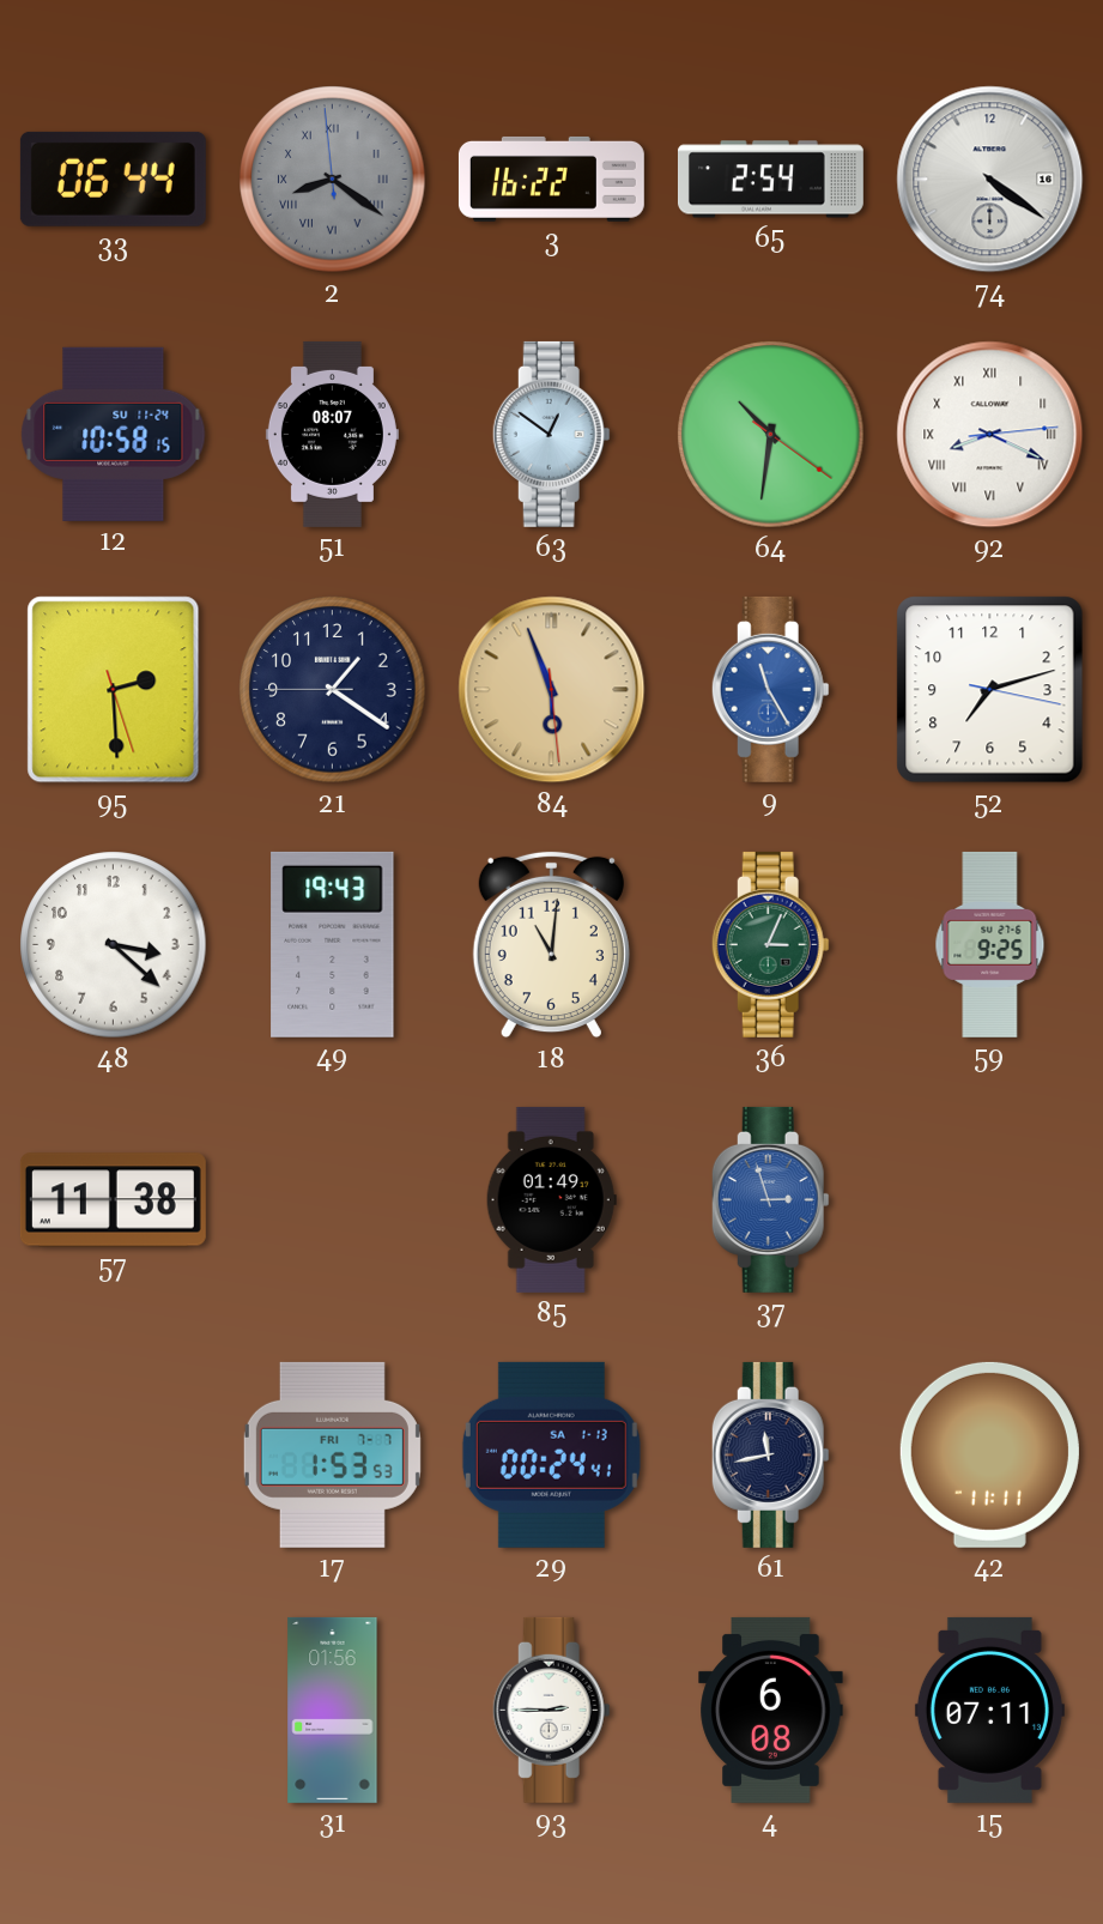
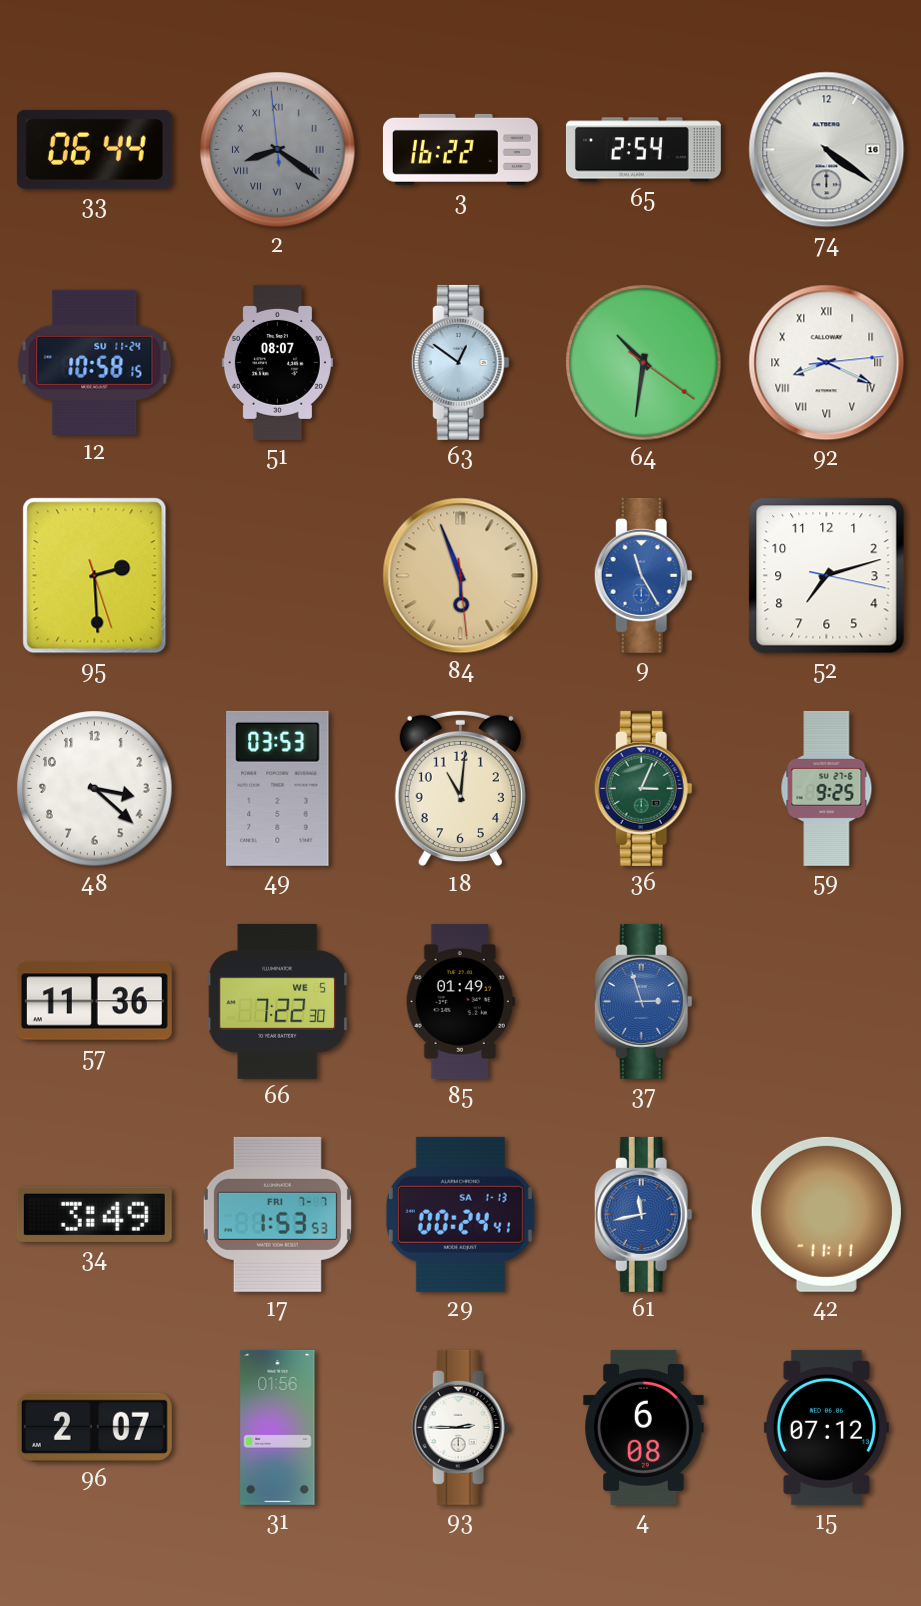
21: 1:20 -> none
49: 19:43 -> 03:53
57: 11:38 -> 11:36
66: none -> 7:22
34: none -> 3:49
61 dial: navy -> blue
96: none -> 2:07
15: 07:11 -> 07:12
